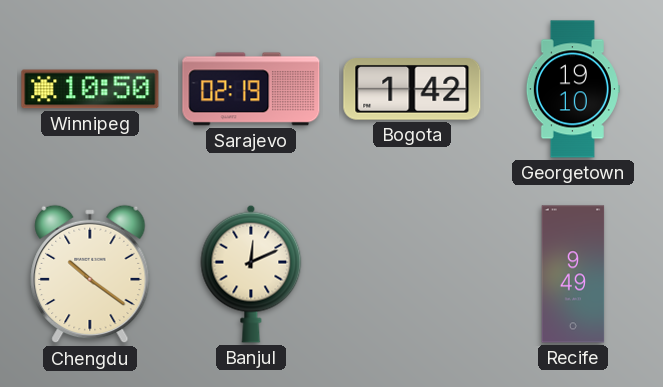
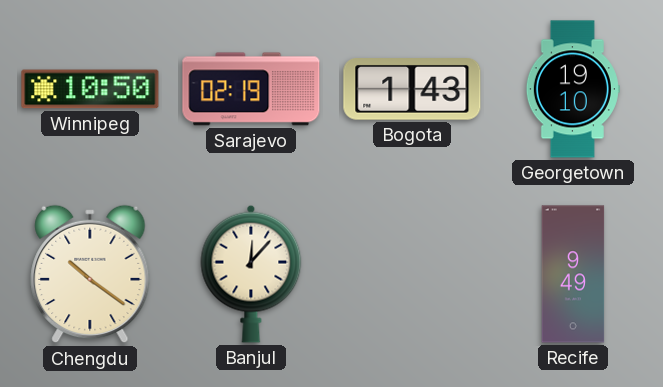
Bogota: 1:42 -> 1:43
Banjul: 12:11 -> 12:07
